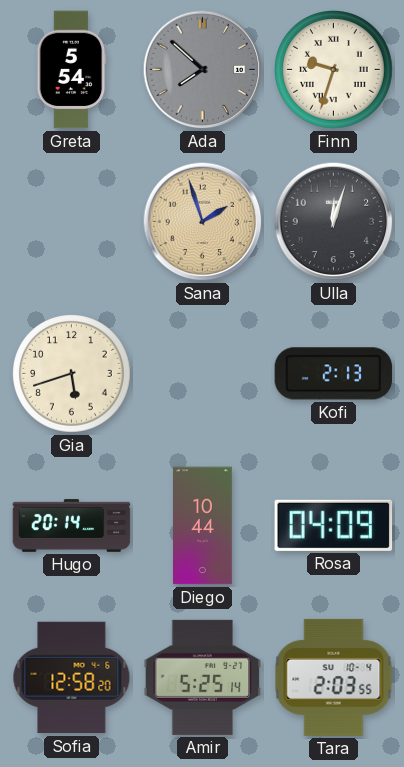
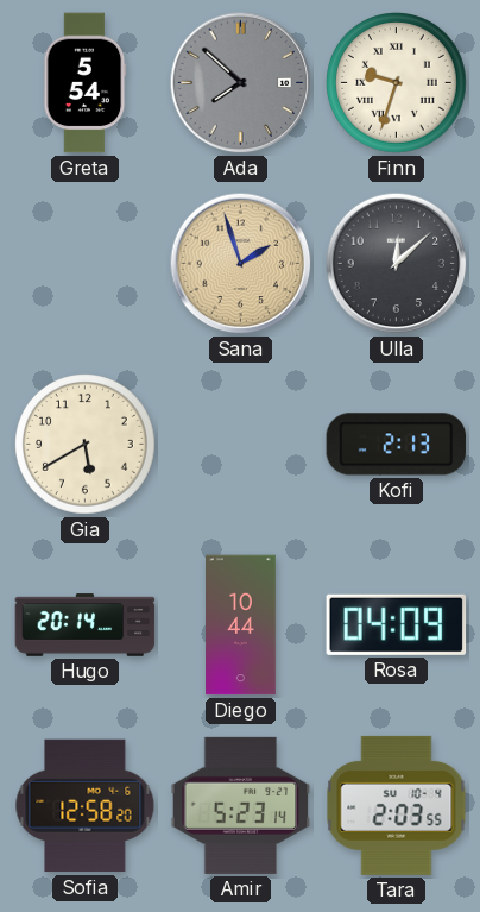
Ulla: 12:03 -> 12:08
Gia: 5:42 -> 5:40
Amir: 5:25 -> 5:23
